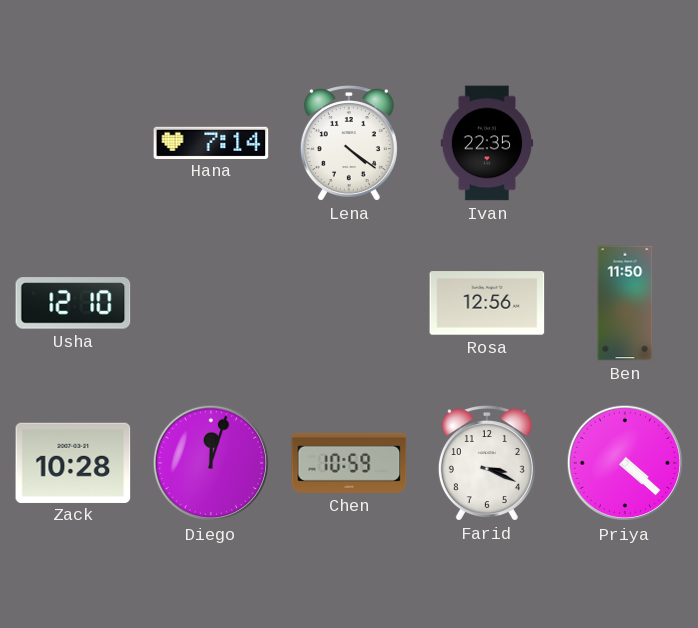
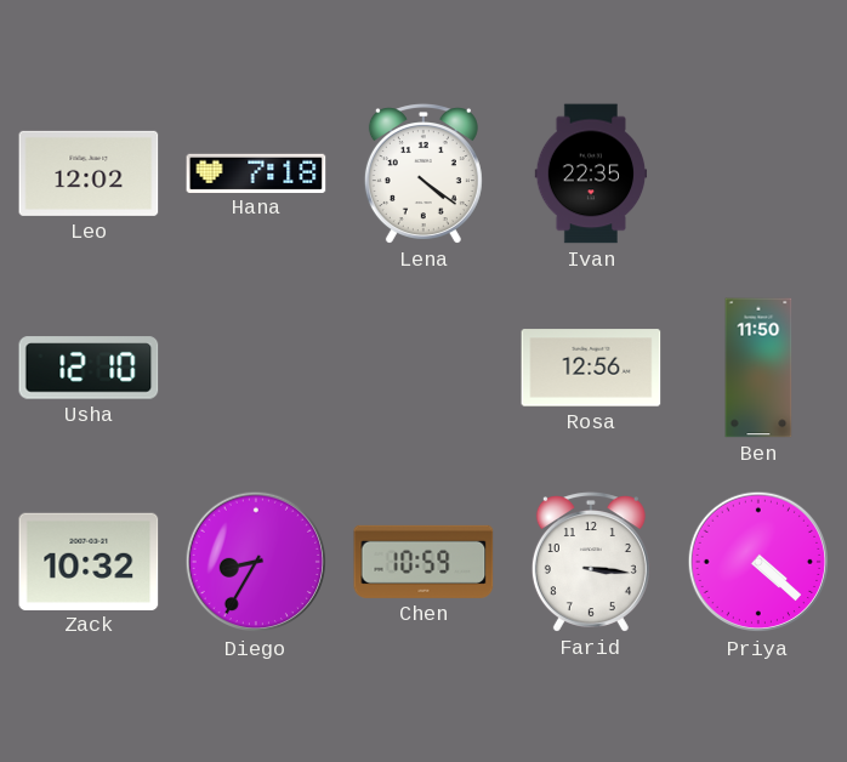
Leo: none -> 12:02
Hana: 7:14 -> 7:18
Zack: 10:28 -> 10:32
Diego: 12:03 -> 8:35
Farid: 3:19 -> 3:16
